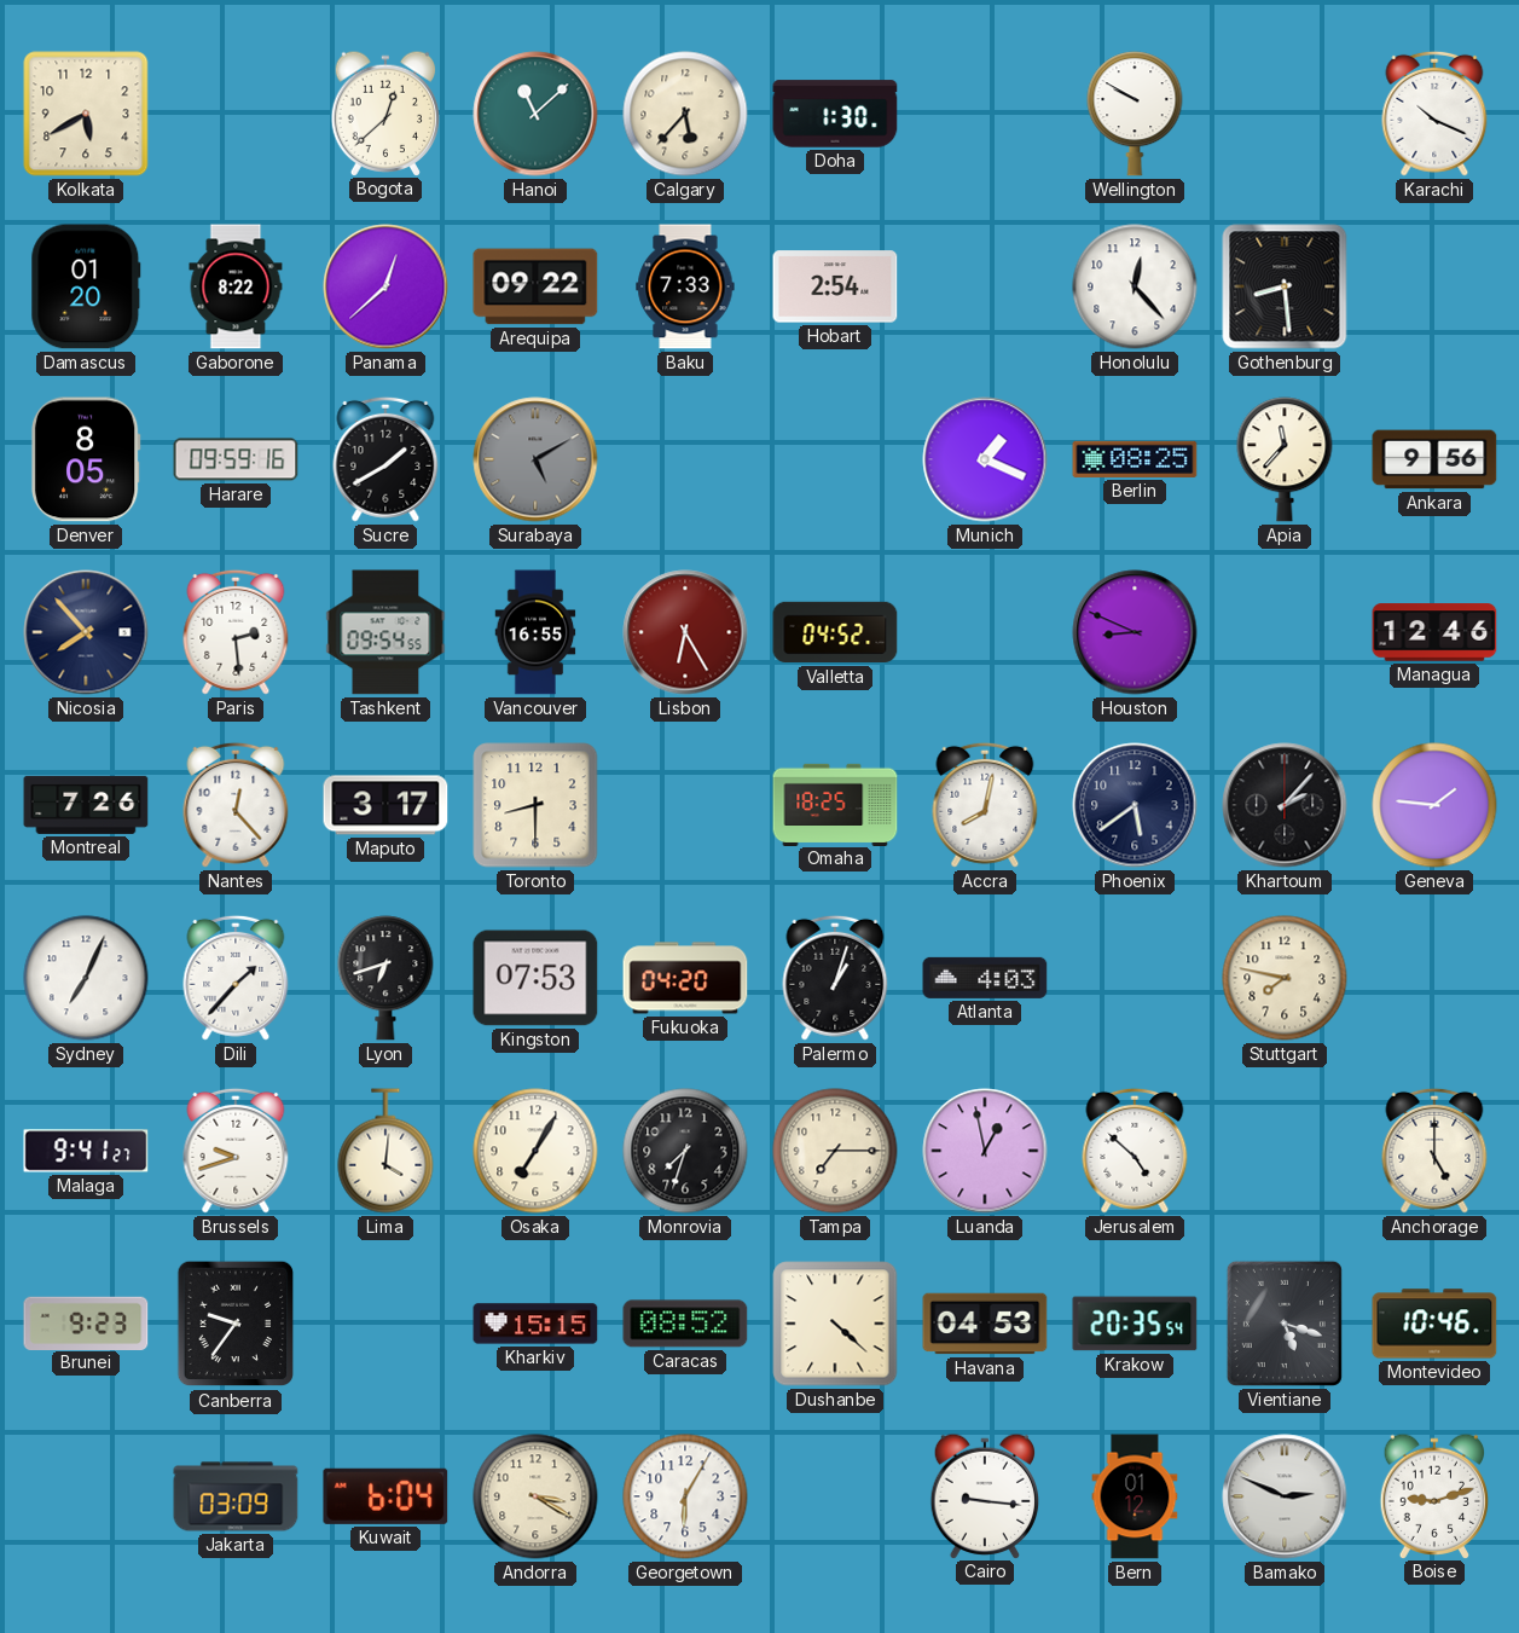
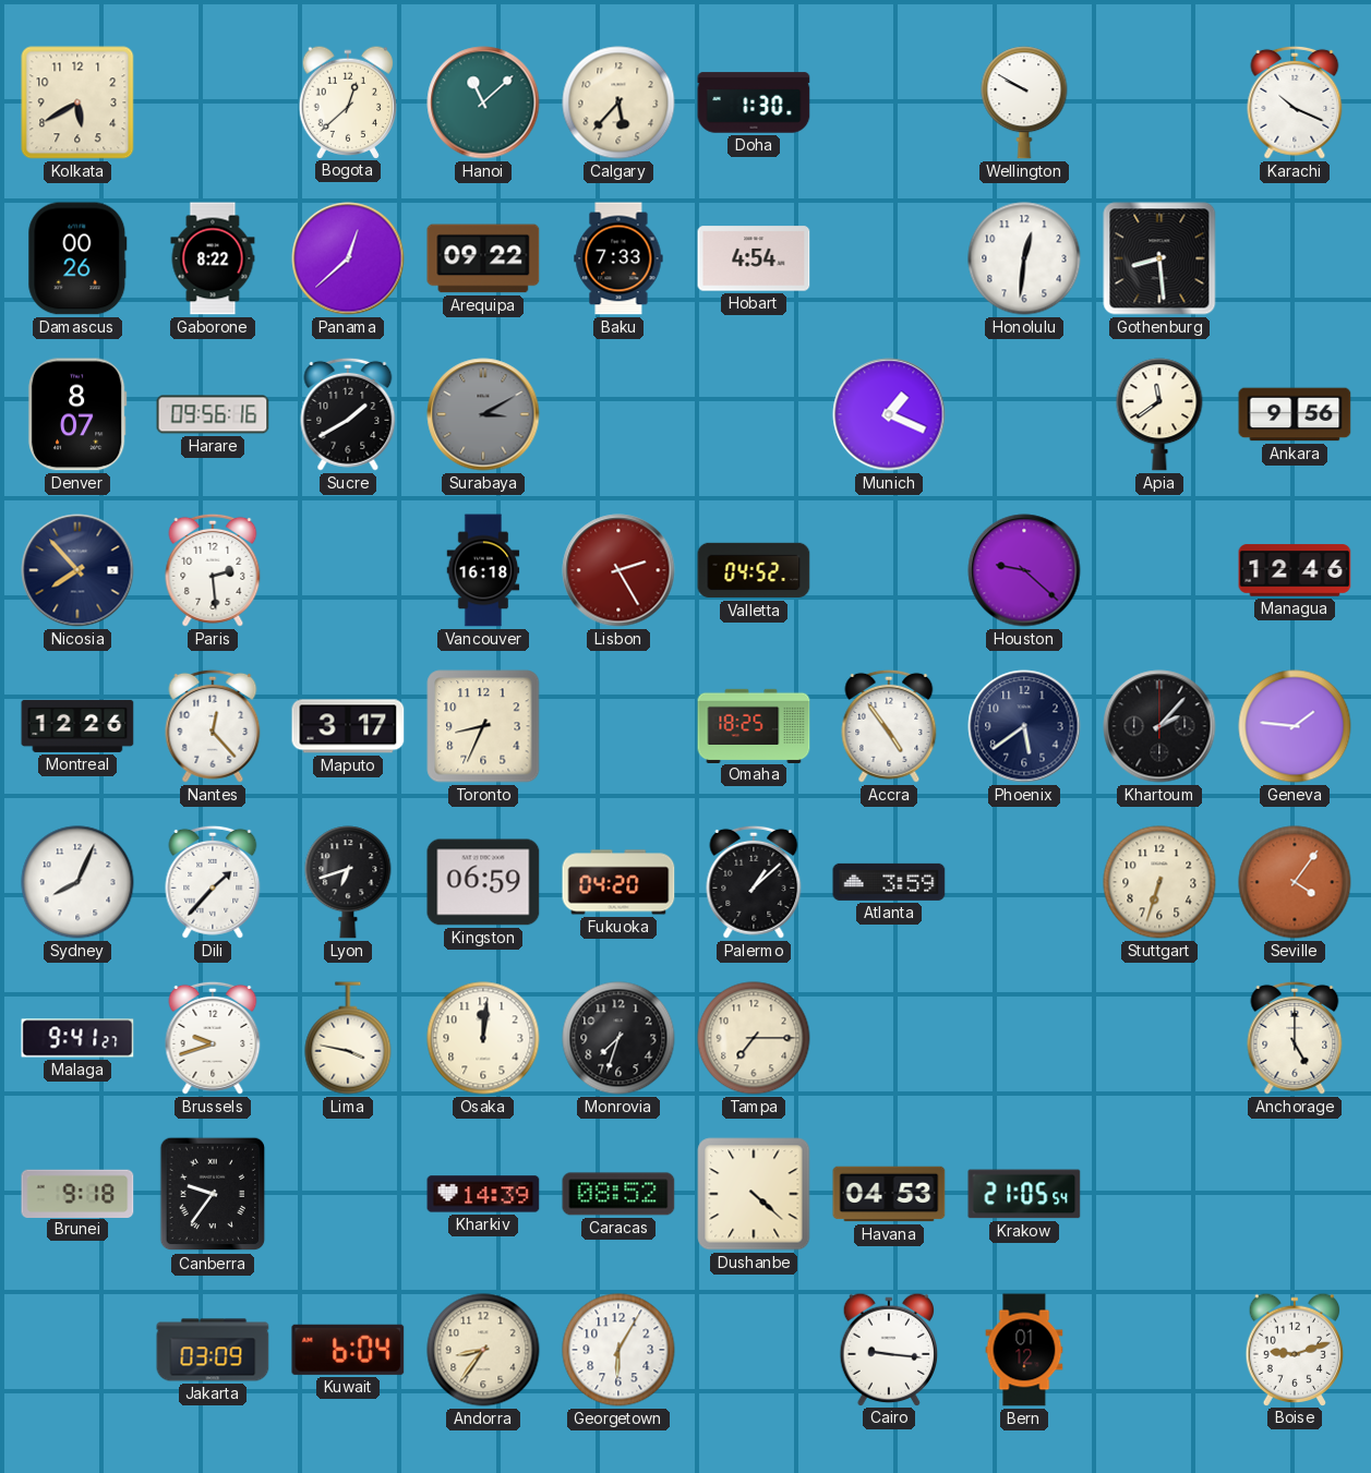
Damascus: 01:20 -> 00:26
Hobart: 2:54 -> 4:54
Honolulu: 12:23 -> 12:31
Denver: 8:05 -> 8:07
Harare: 09:59 -> 09:56
Surabaya: 5:10 -> 3:10
Berlin: 08:25 -> none
Apia: 11:37 -> 11:39
Tashkent: 09:54 -> none
Vancouver: 16:55 -> 16:18
Lisbon: 6:25 -> 2:25
Houston: 8:49 -> 9:22
Montreal: 7:26 -> 12:26
Toronto: 8:30 -> 8:34
Accra: 8:02 -> 4:54
Sydney: 7:04 -> 8:04
Kingston: 07:53 -> 06:59
Palermo: 1:03 -> 1:08
Atlanta: 4:03 -> 3:59
Stuttgart: 7:47 -> 6:33
Seville: none -> 4:06
Lima: 4:01 -> 3:47
Osaka: 7:05 -> 12:01
Luanda: 12:58 -> none
Jerusalem: 4:52 -> none
Brunei: 9:23 -> 9:18
Kharkiv: 15:15 -> 14:39
Krakow: 20:35 -> 21:05
Vientiane: 5:18 -> none
Montevideo: 10:46 -> none
Andorra: 3:20 -> 8:36
Bamako: 2:49 -> none
